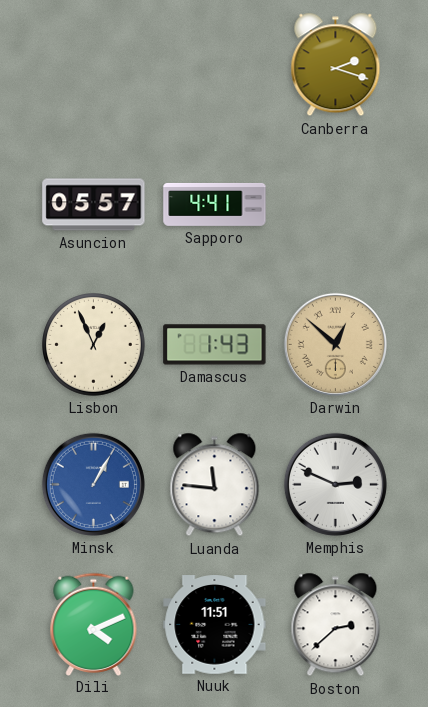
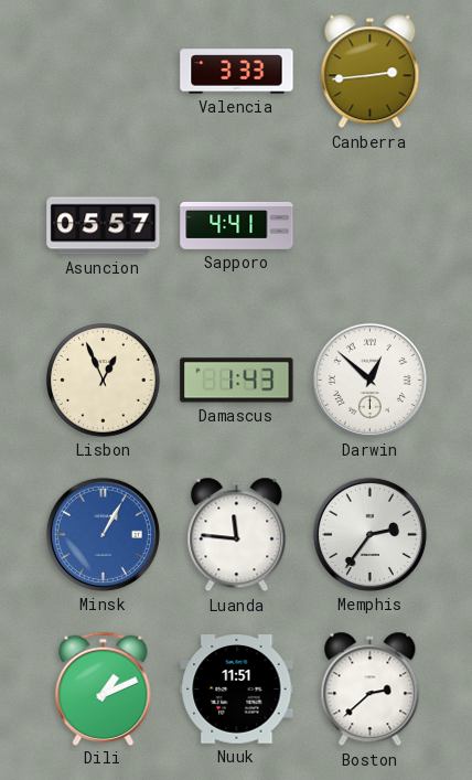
Valencia: none -> 3:33
Canberra: 2:18 -> 2:44
Darwin dial: champagne -> white
Memphis: 2:49 -> 2:36
Dili: 4:11 -> 1:11
